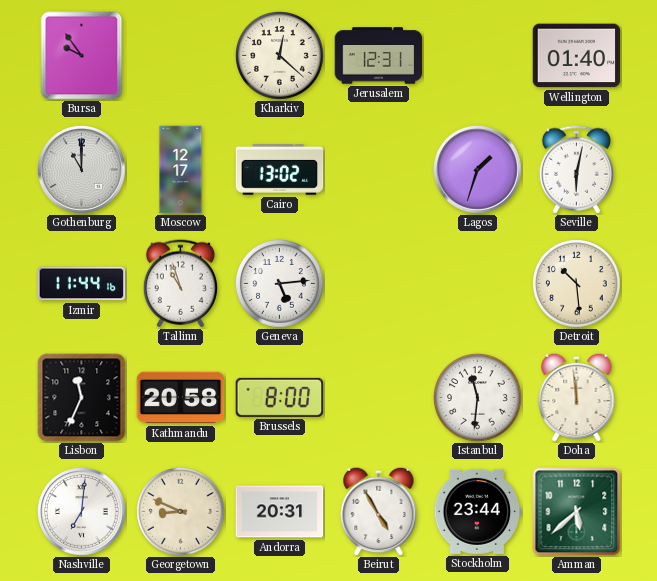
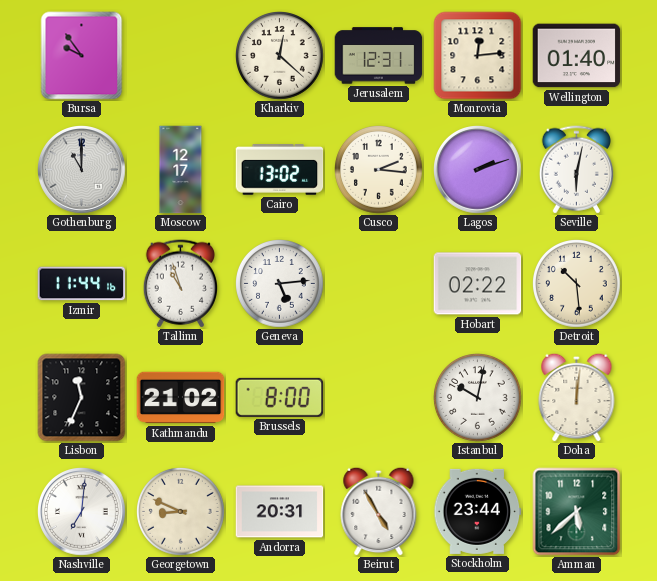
Monrovia: none -> 12:14
Cusco: none -> 2:16
Lagos: 1:33 -> 2:12
Hobart: none -> 02:22
Kathmandu: 20:58 -> 21:02
Istanbul: 11:31 -> 10:02
Doha: 11:59 -> 12:01
